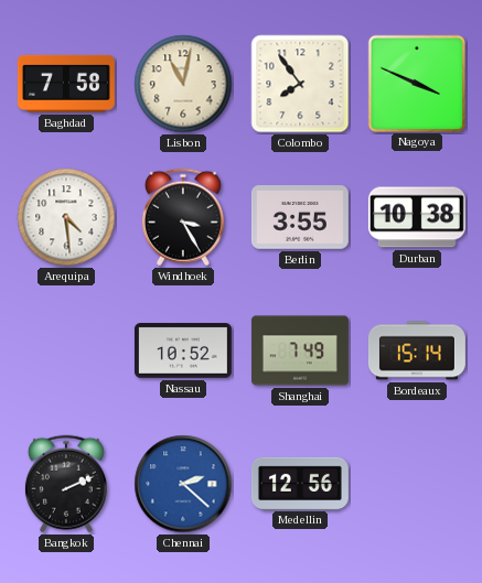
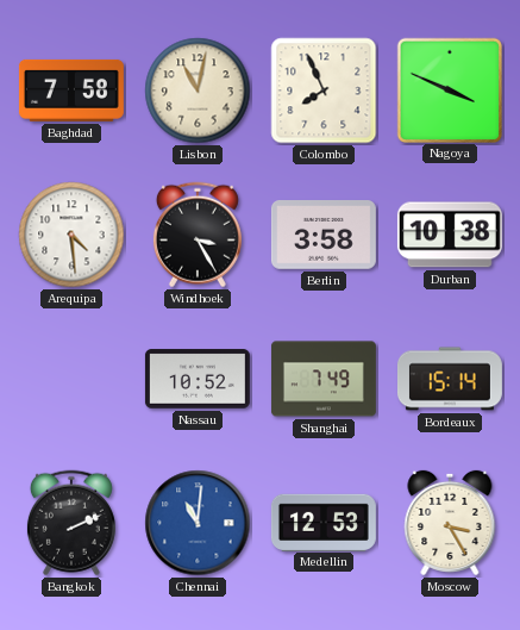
Colombo: 7:54 -> 7:56
Berlin: 3:55 -> 3:58
Chennai: 2:22 -> 11:01
Medellin: 12:56 -> 12:53
Moscow: none -> 3:25
